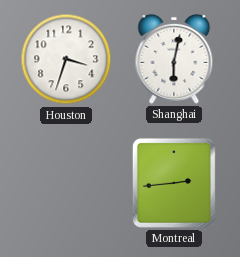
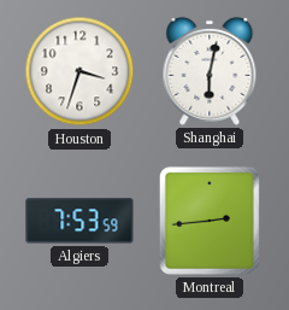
Algiers: none -> 7:53
